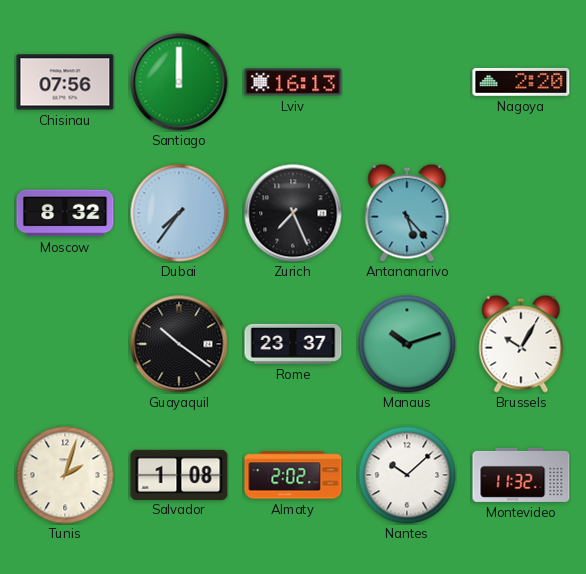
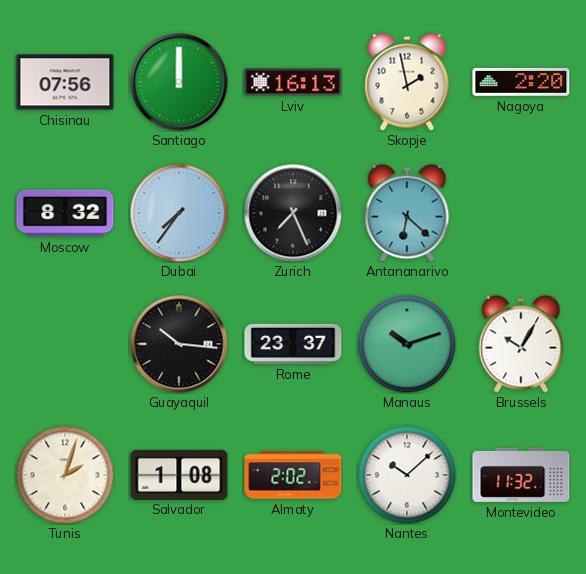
Skopje: none -> 1:58
Antananarivo: 5:23 -> 6:22
Guayaquil: 10:21 -> 10:16
